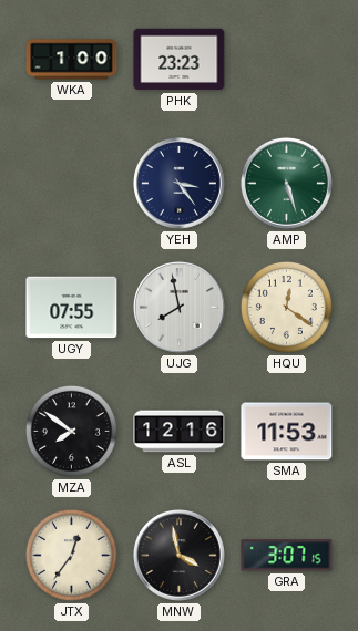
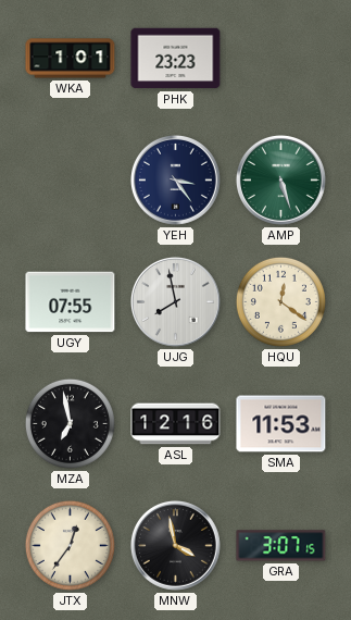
WKA: 1:00 -> 1:01
MZA: 7:51 -> 6:58
